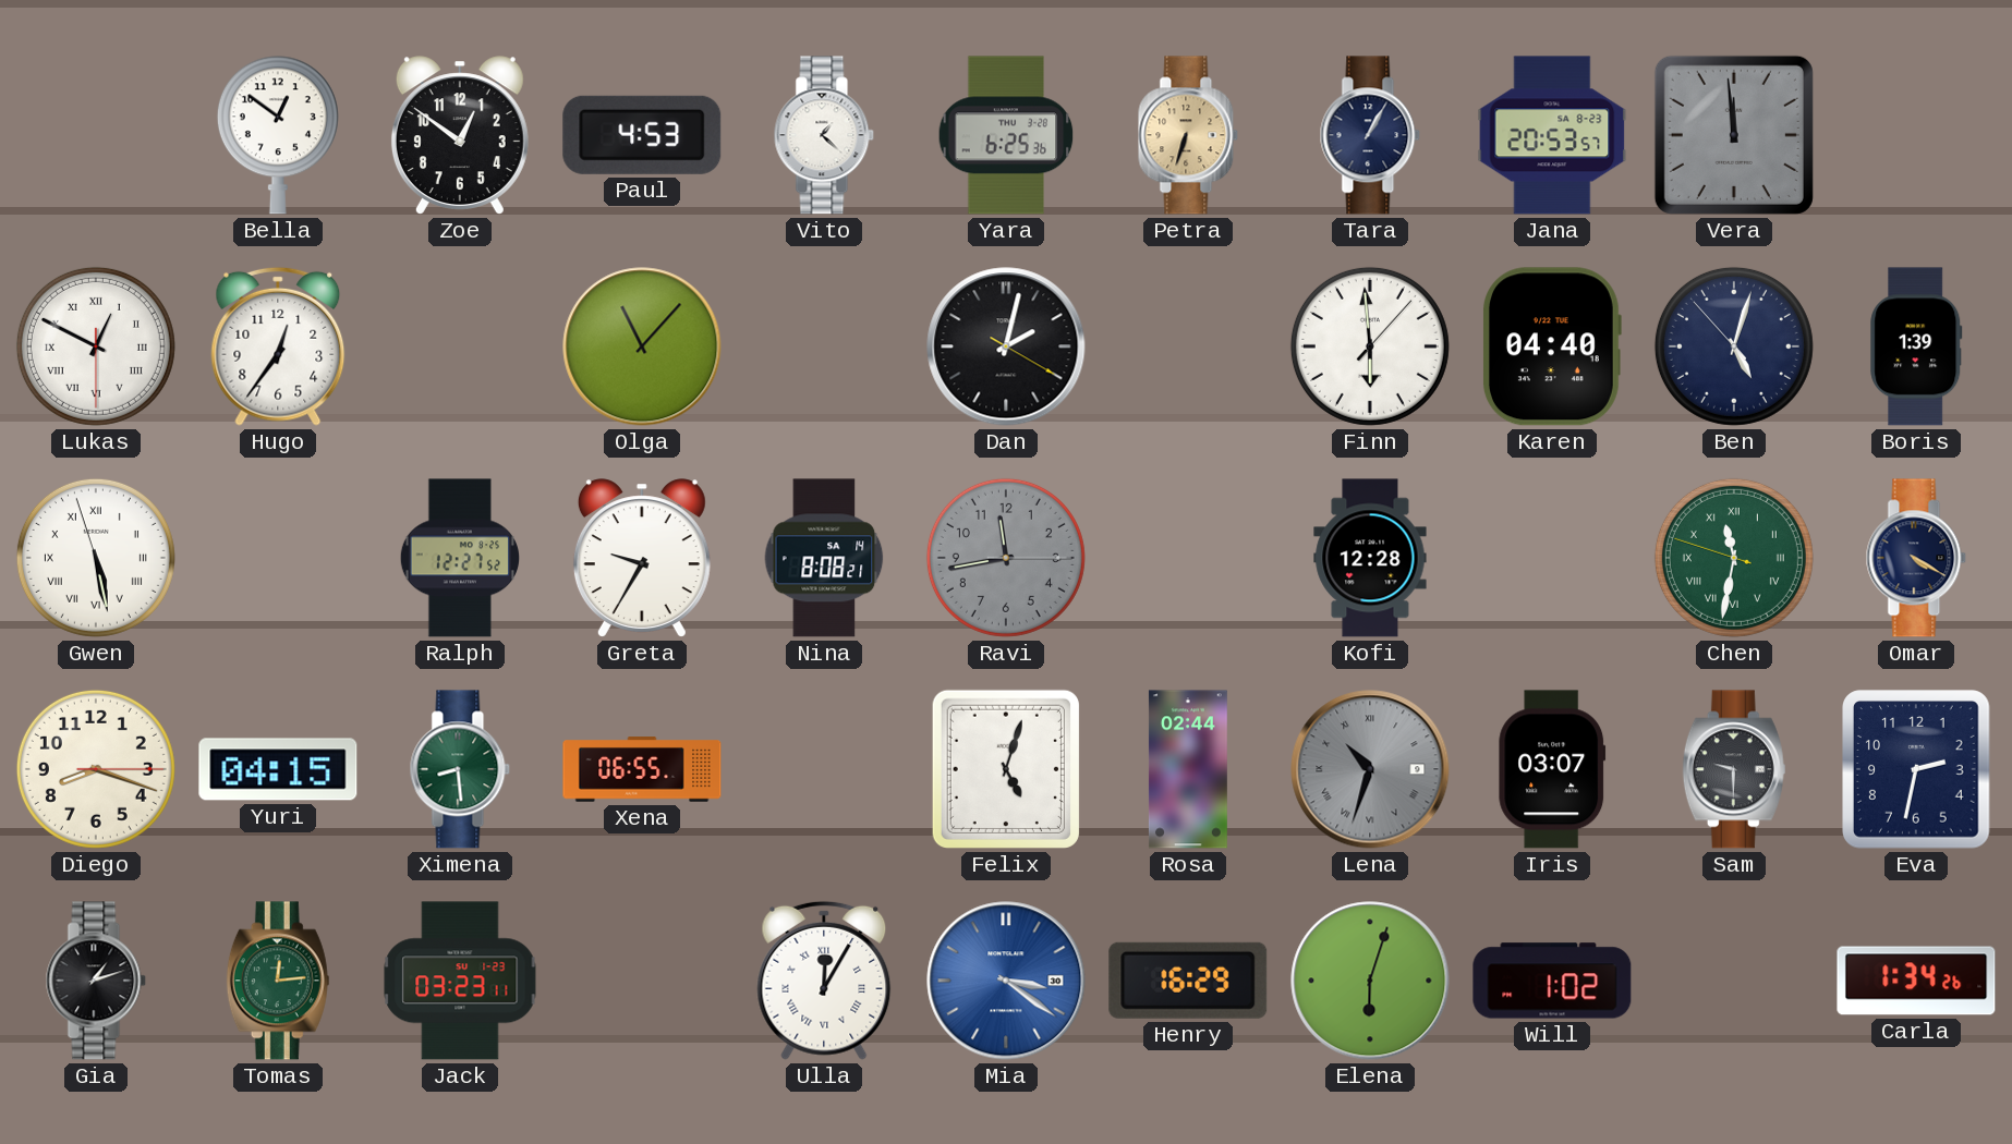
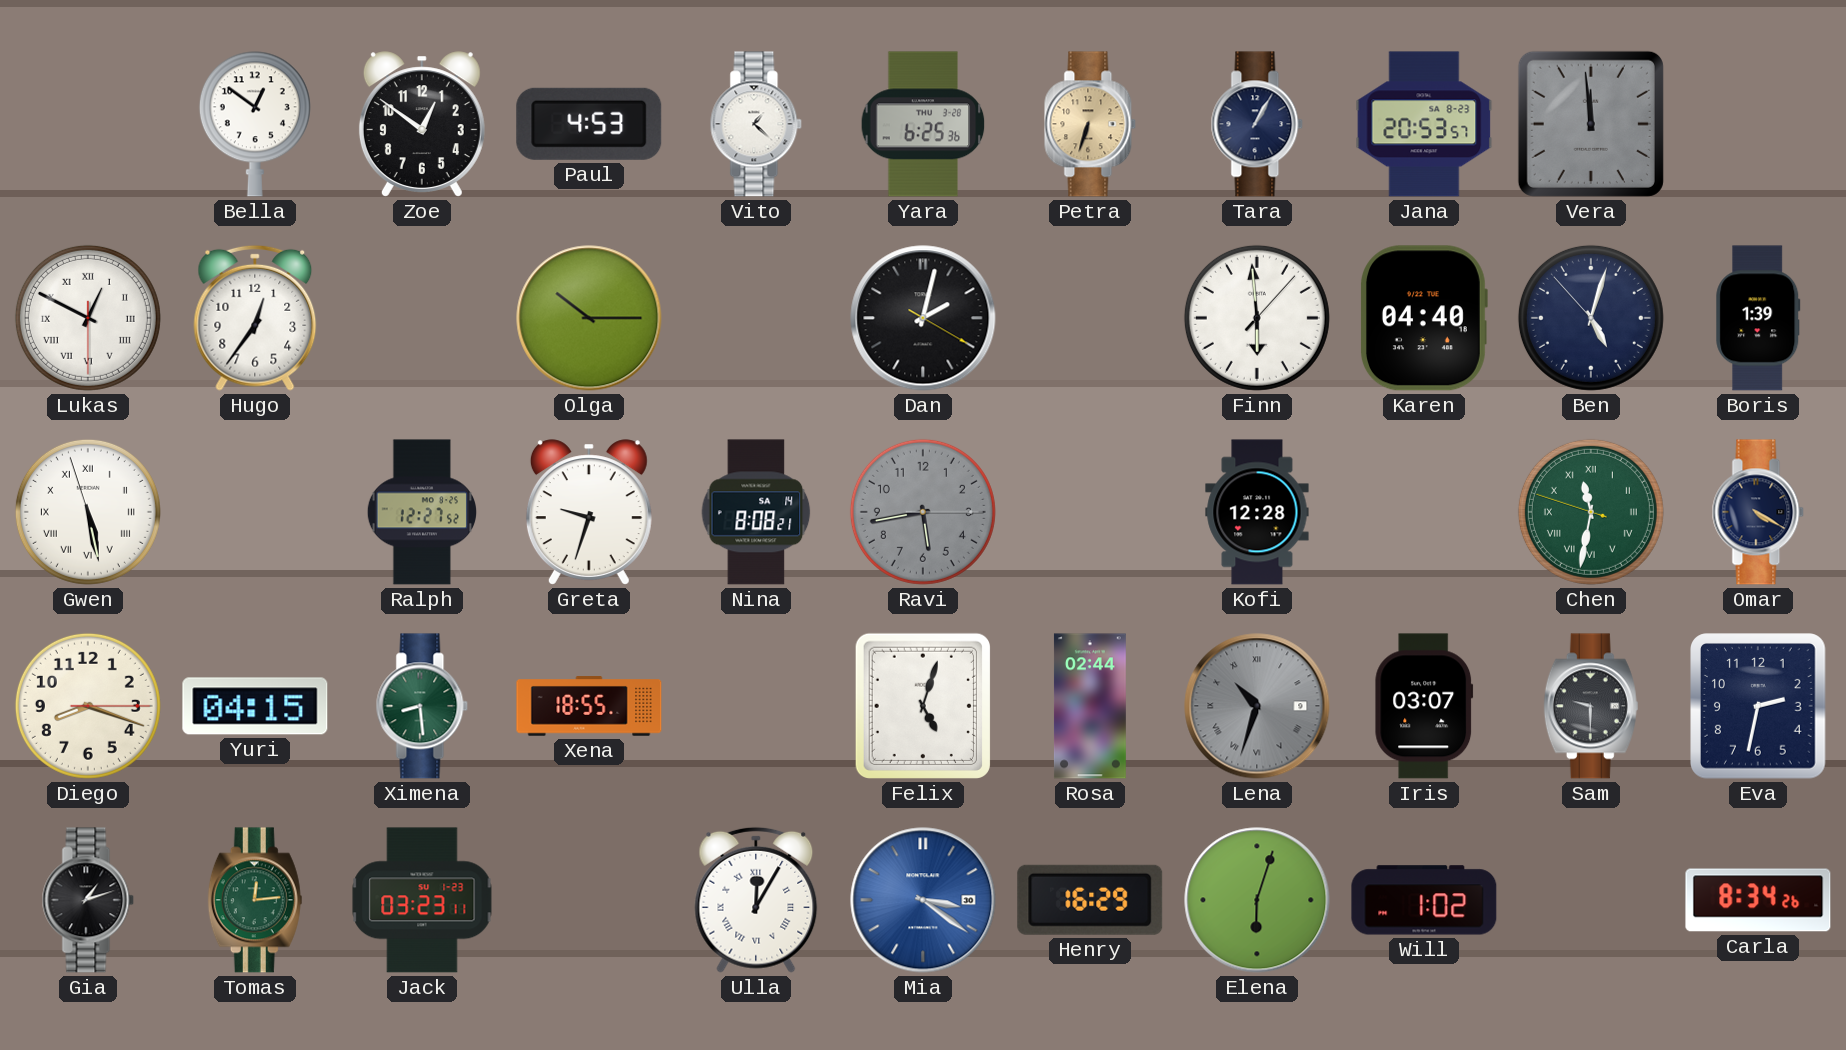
Olga: 11:07 -> 10:15
Greta: 9:35 -> 9:33
Ravi: 11:43 -> 5:43
Xena: 06:55 -> 18:55
Carla: 1:34 -> 8:34
